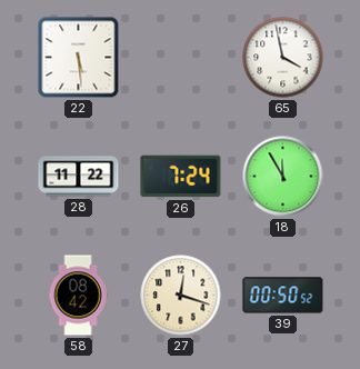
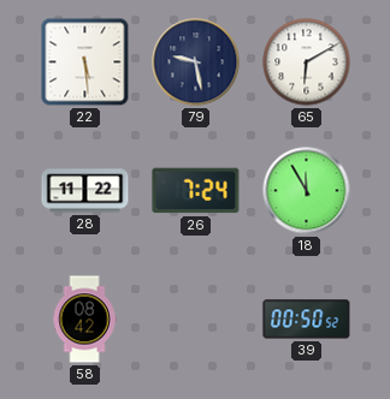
79: none -> 9:28
65: 3:58 -> 6:10
27: 12:18 -> none
